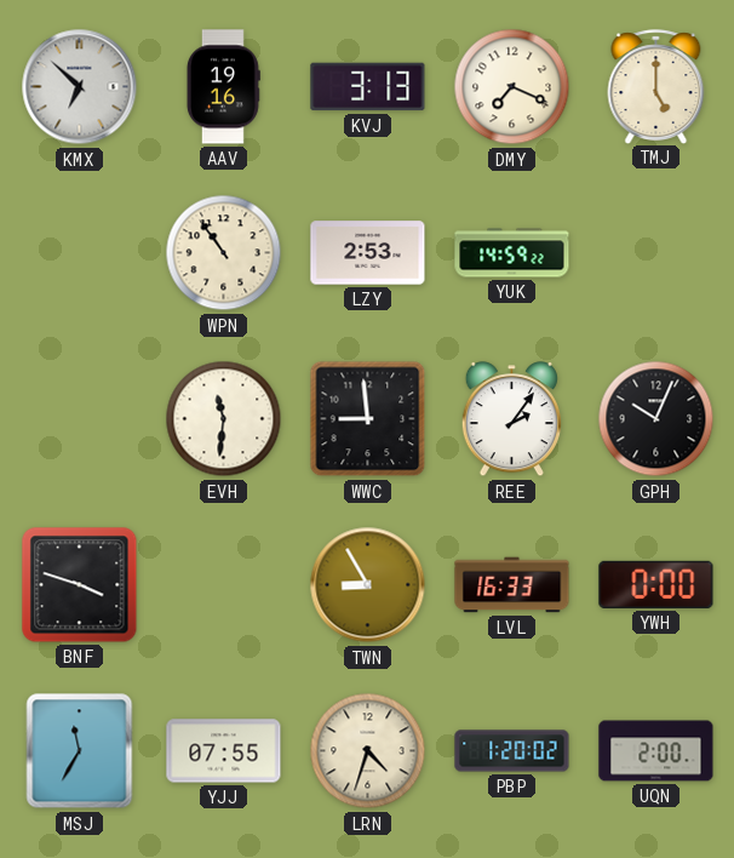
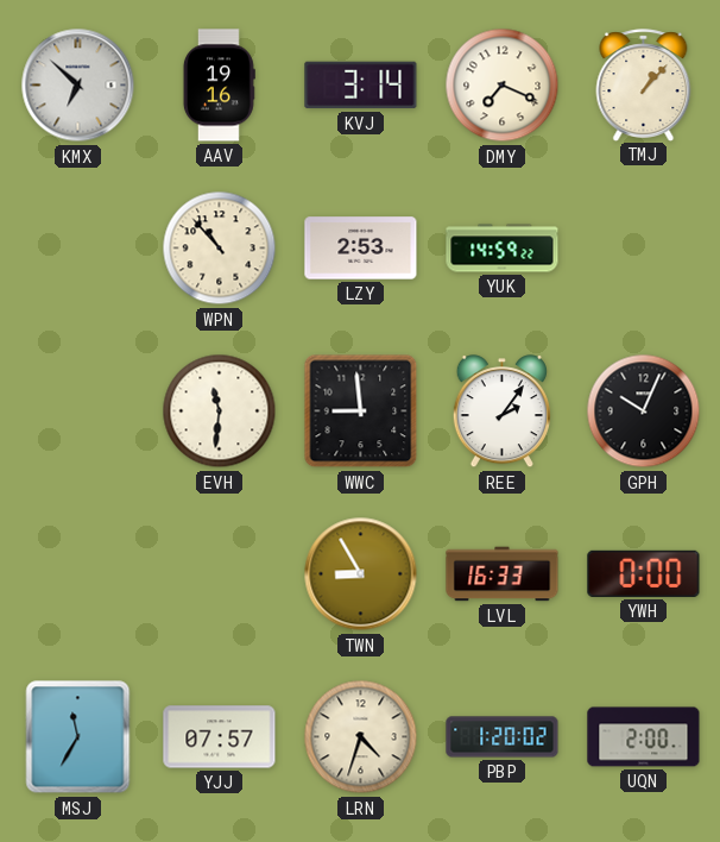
KVJ: 3:13 -> 3:14
TMJ: 5:00 -> 1:07
WPN: 10:54 -> 10:53
BNF: 3:48 -> none
YJJ: 07:55 -> 07:57
